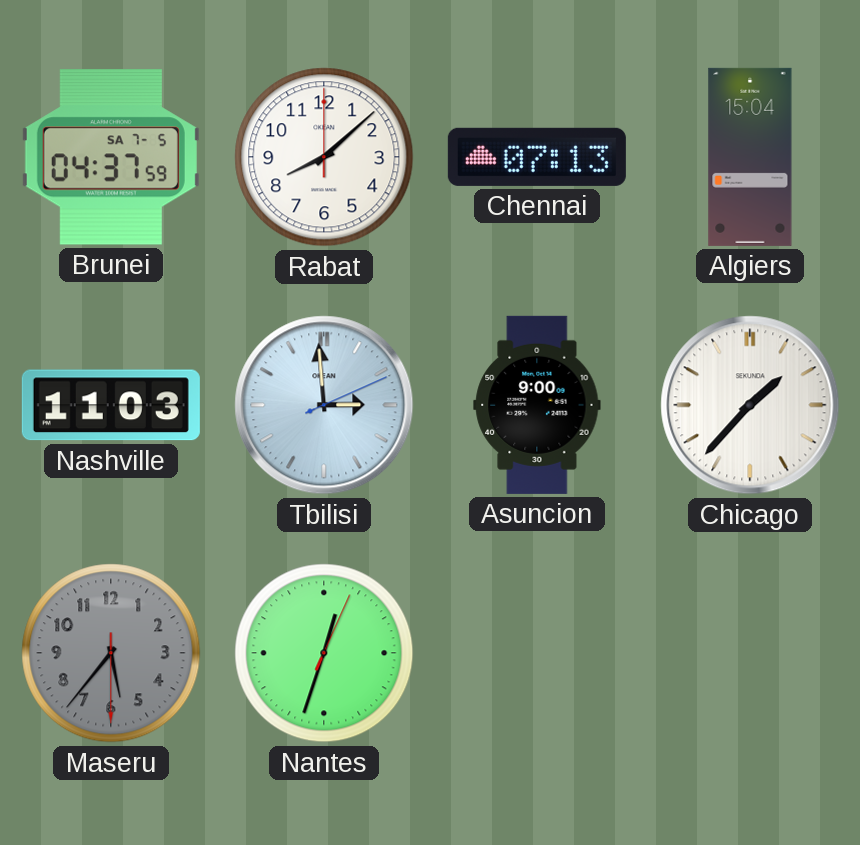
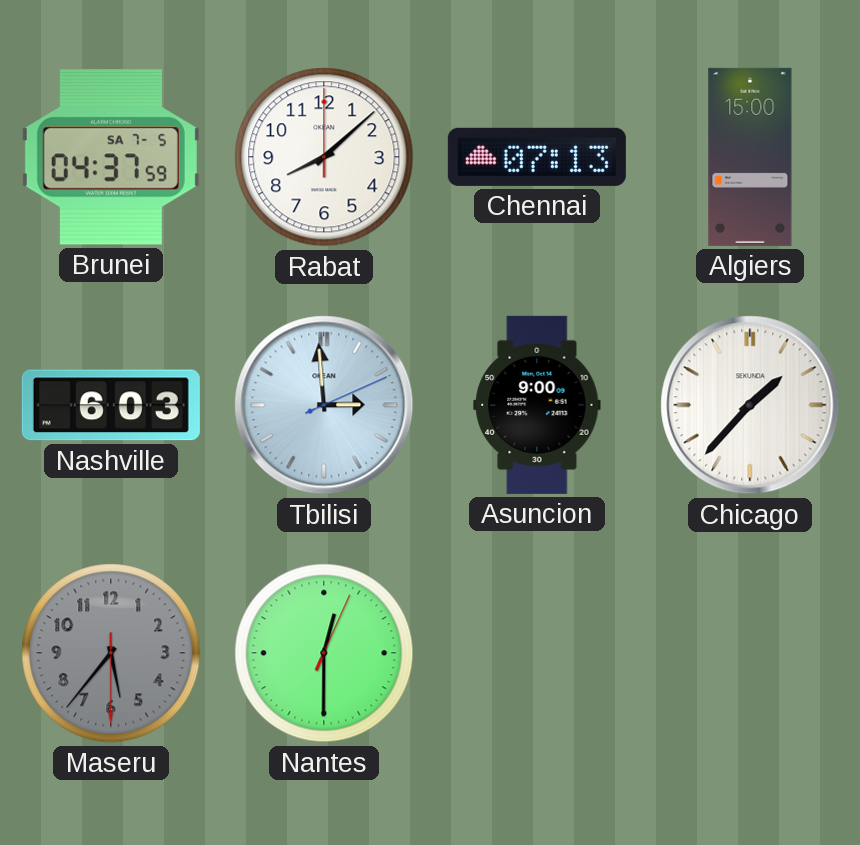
Algiers: 15:04 -> 15:00
Nashville: 11:03 -> 6:03
Nantes: 12:33 -> 12:30
